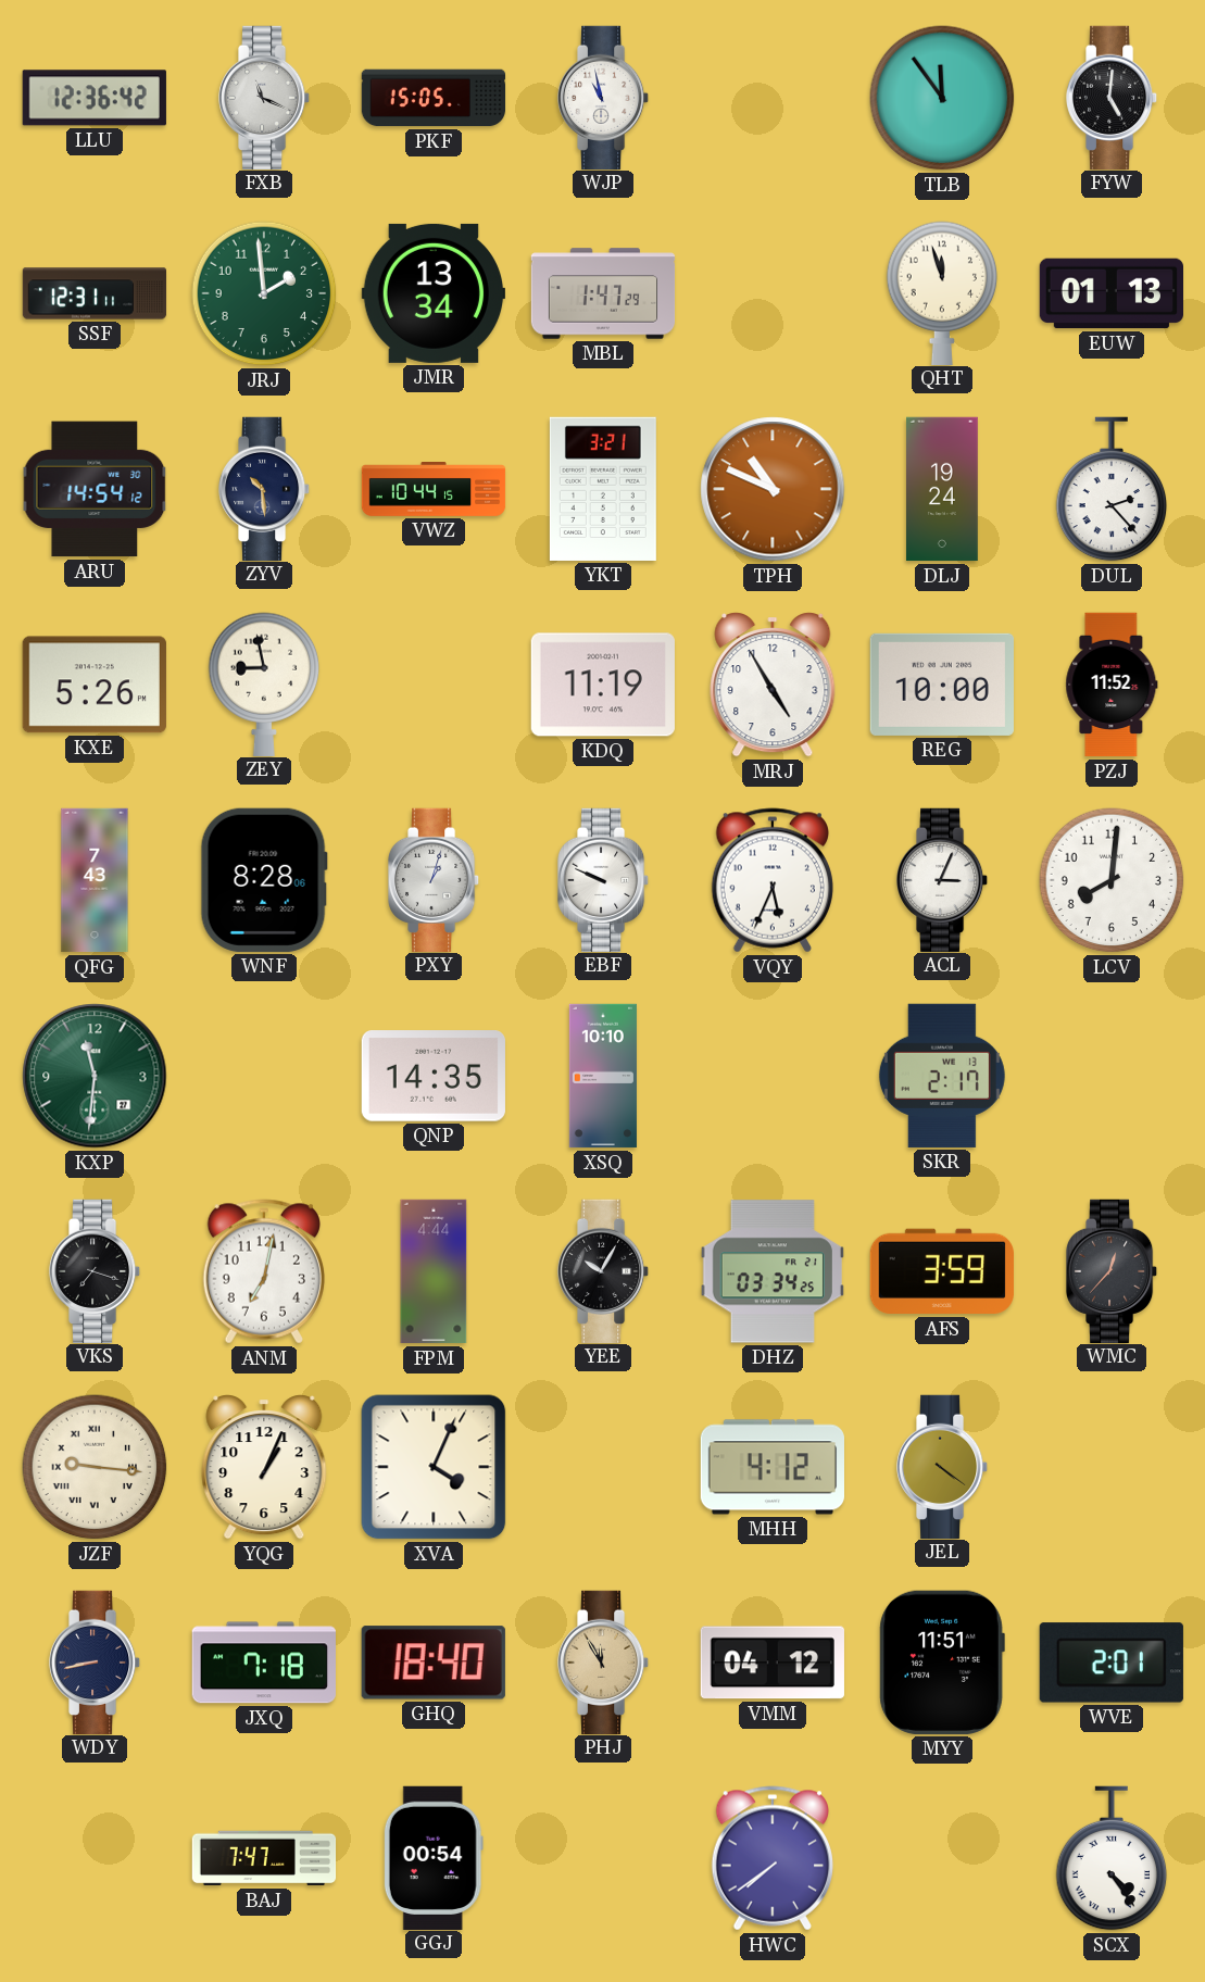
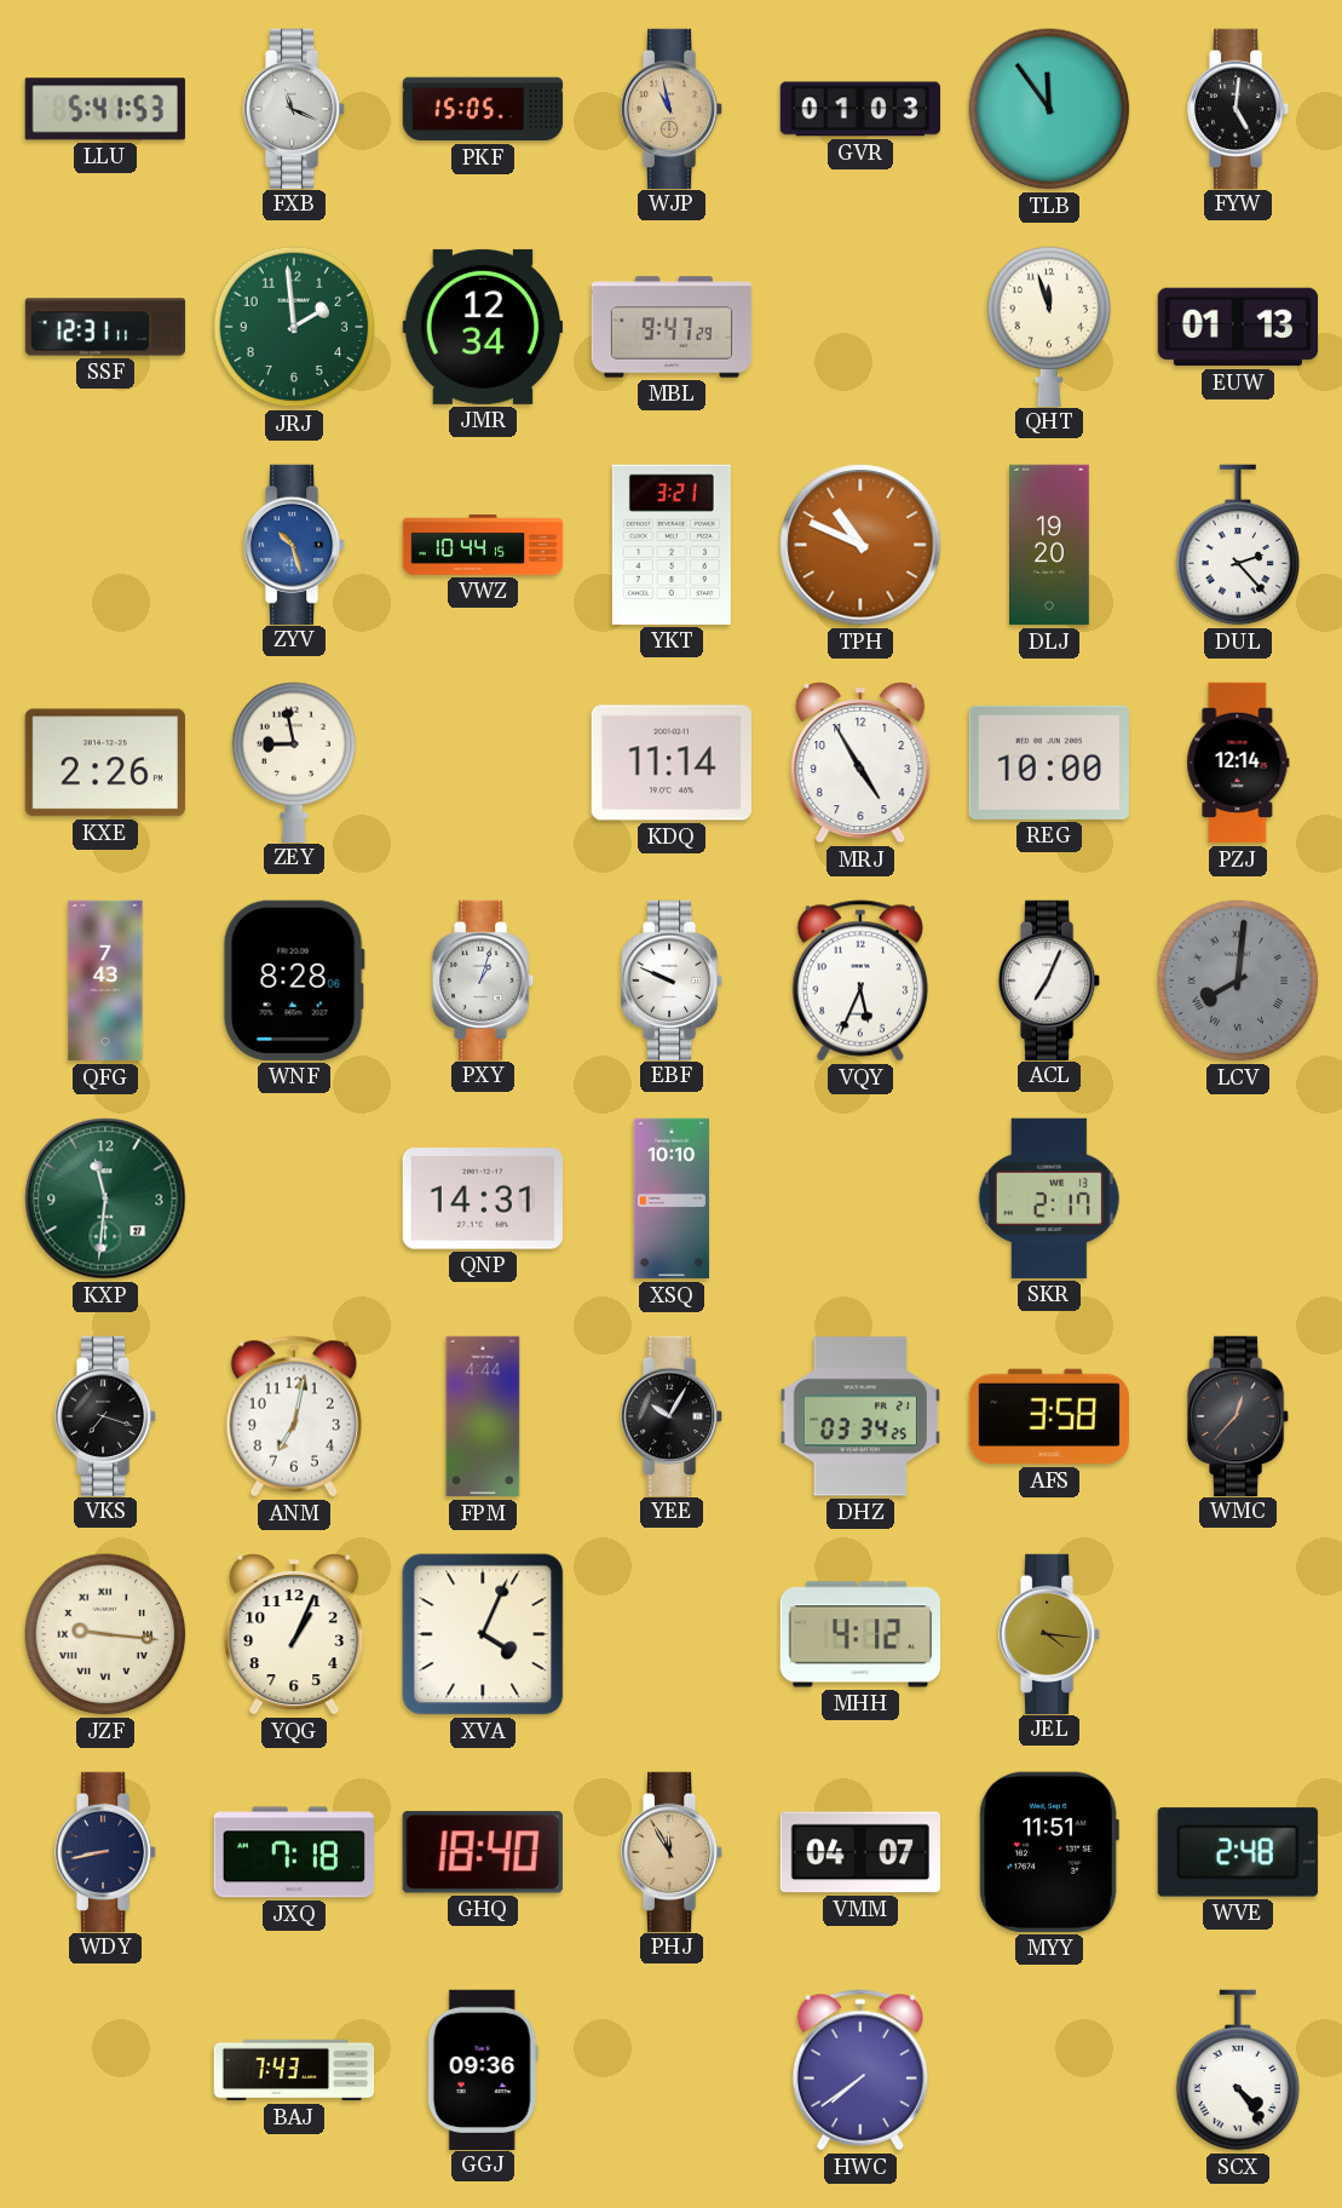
LLU: 12:36 -> 5:41
WJP dial: white -> champagne
GVR: none -> 01:03
JMR: 13:34 -> 12:34
MBL: 1:47 -> 9:47
ARU: 14:54 -> none
ZYV: 10:29 -> 10:27
ZYV dial: navy -> blue
DLJ: 19:24 -> 19:20
KXE: 5:26 -> 2:26
KDQ: 11:19 -> 11:14
PZJ: 11:52 -> 12:14
ACL: 3:04 -> 7:04
LCV dial: white -> grey
LCV numerals: Arabic -> Roman
QNP: 14:35 -> 14:31
AFS: 3:59 -> 3:58
JEL: 4:21 -> 4:16
VMM: 04:12 -> 04:07
WVE: 2:01 -> 2:48
BAJ: 7:47 -> 7:43
GGJ: 00:54 -> 09:36
